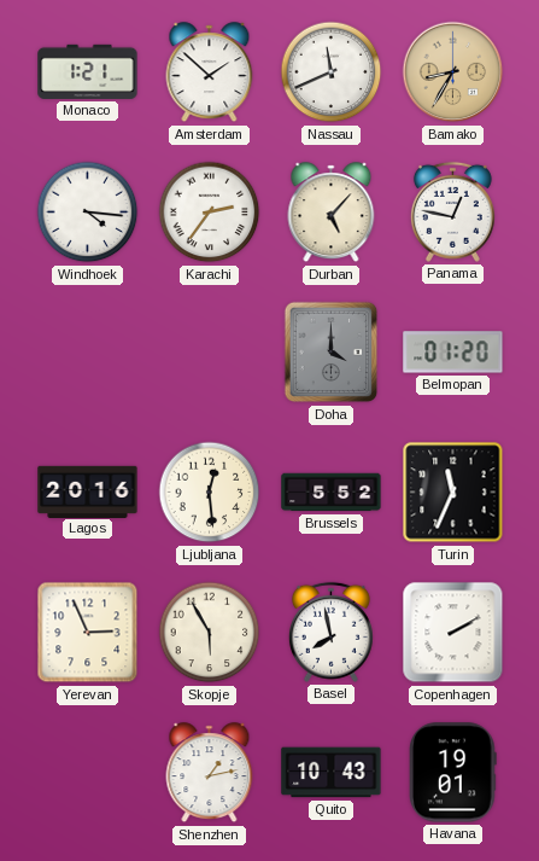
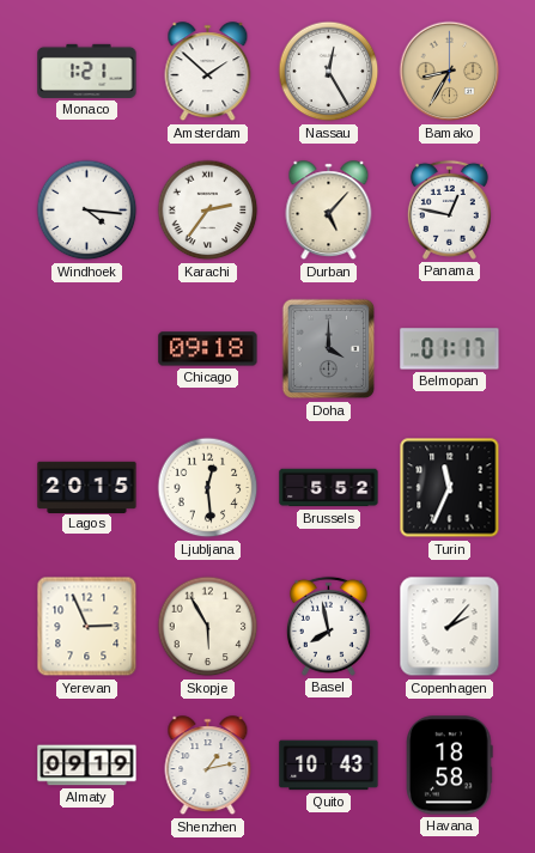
Nassau: 11:41 -> 12:25
Chicago: none -> 09:18
Belmopan: 01:20 -> 01:17
Lagos: 20:16 -> 20:15
Copenhagen: 2:10 -> 2:07
Almaty: none -> 09:19
Havana: 19:01 -> 18:58
